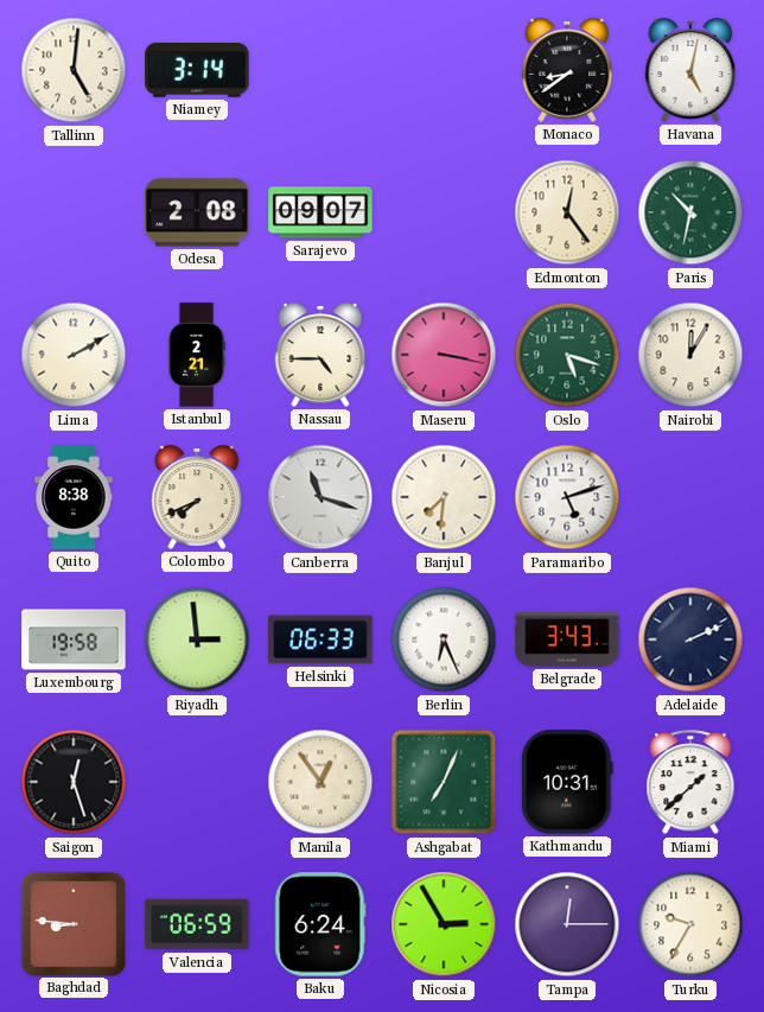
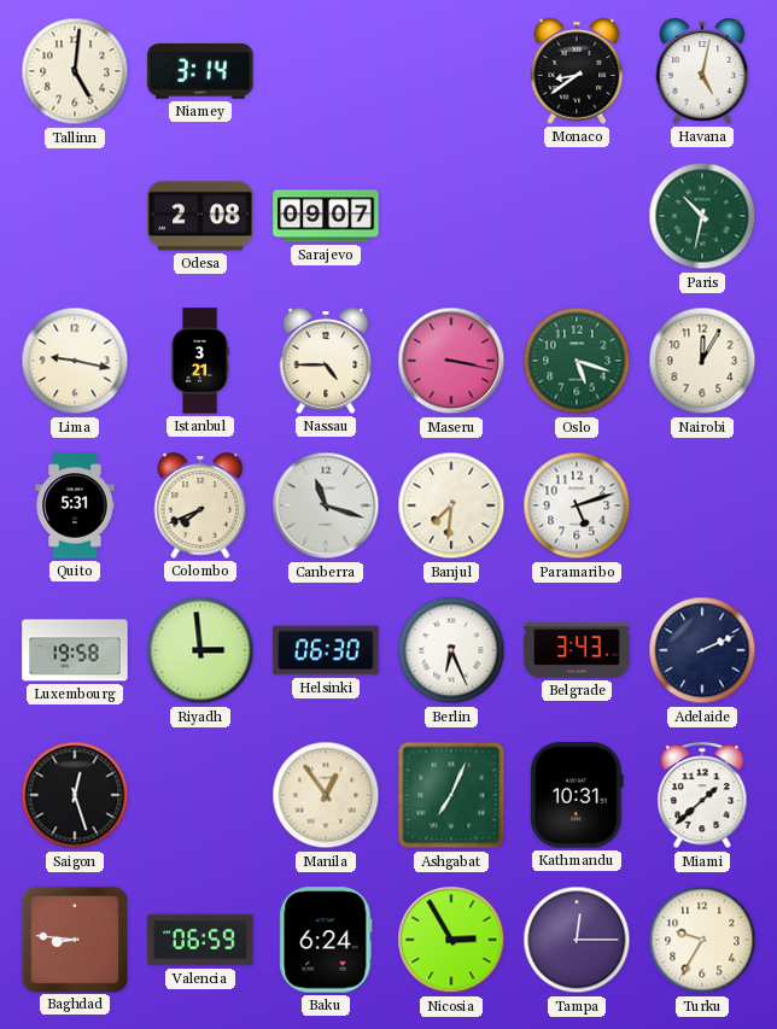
Edmonton: 12:24 -> none
Lima: 2:10 -> 9:17
Istanbul: 2:21 -> 3:21
Quito: 8:38 -> 5:31
Helsinki: 06:33 -> 06:30
